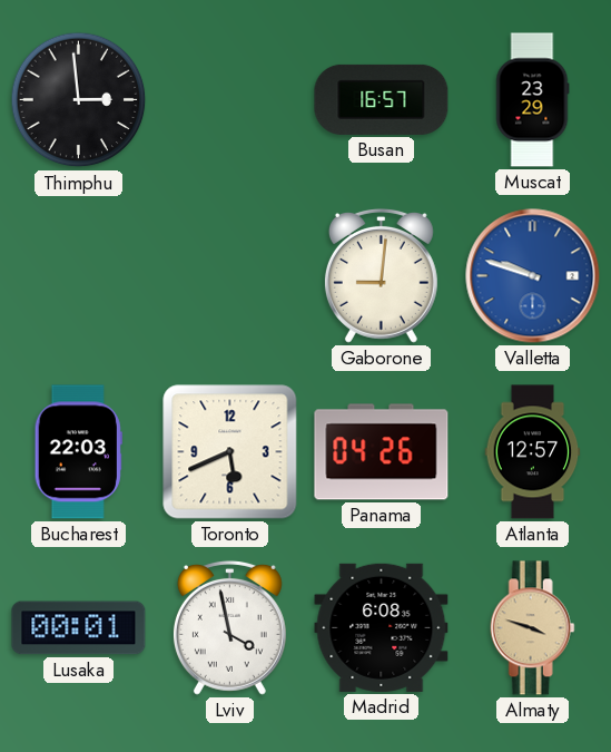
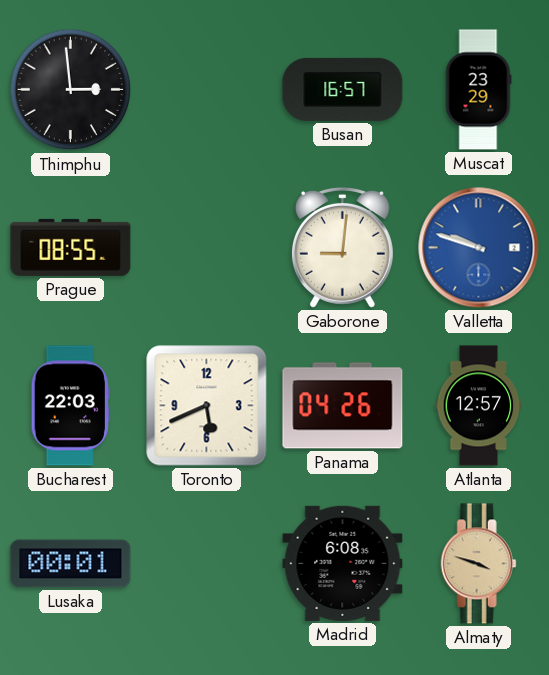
Prague: none -> 08:55
Lviv: 3:58 -> none
